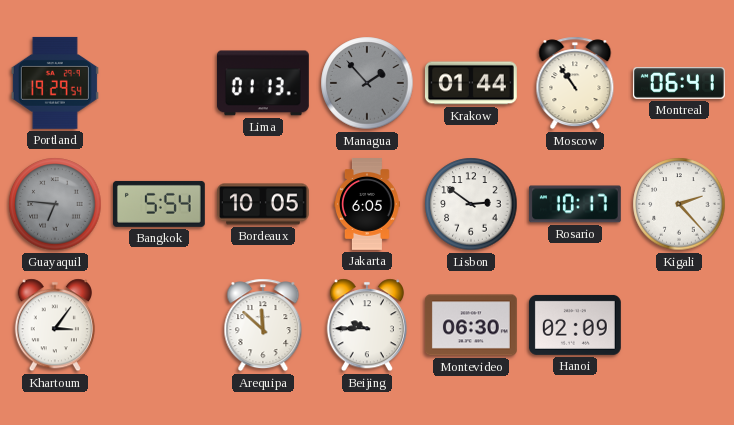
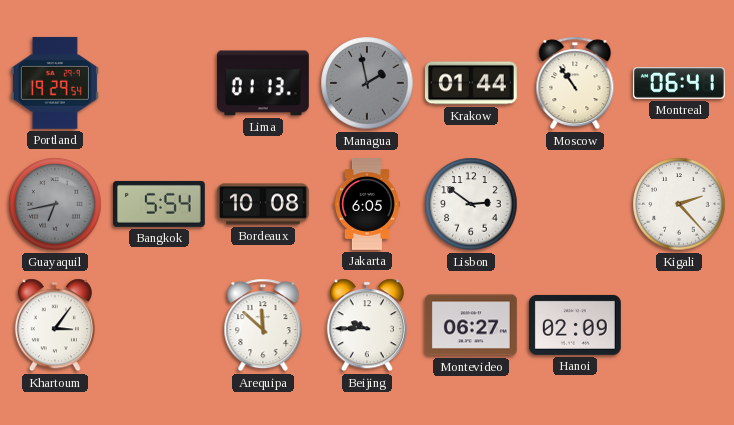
Managua: 1:53 -> 1:58
Guayaquil: 6:46 -> 6:43
Bordeaux: 10:05 -> 10:08
Rosario: 10:17 -> none
Montevideo: 06:30 -> 06:27
